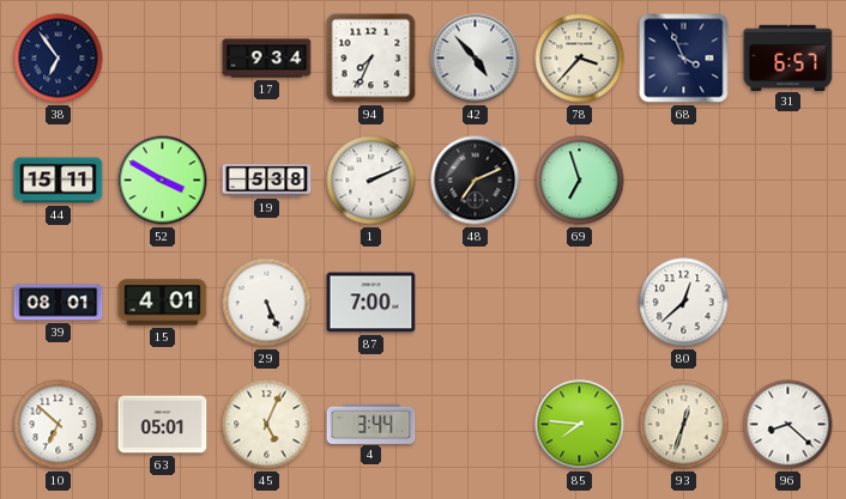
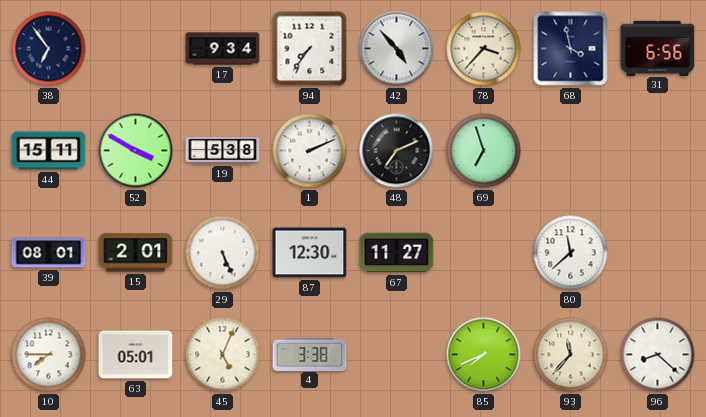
94: 7:34 -> 7:36
68: 3:56 -> 3:58
31: 6:57 -> 6:56
15: 4:01 -> 2:01
87: 7:00 -> 12:30
67: none -> 11:27
80: 12:38 -> 11:38
10: 6:52 -> 7:45
4: 3:44 -> 3:38
85: 7:46 -> 7:41
93: 12:33 -> 11:37
